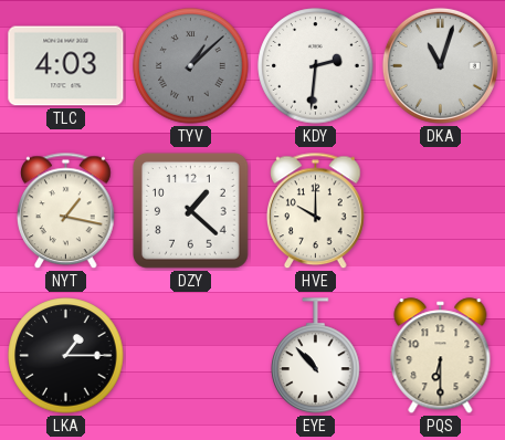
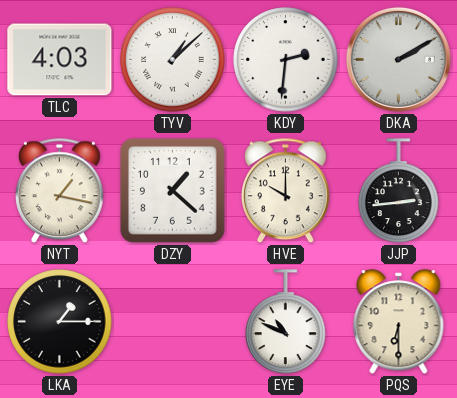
TYV dial: grey -> white
DKA: 11:03 -> 2:10
JJP: none -> 2:44
EYE: 10:53 -> 10:49
